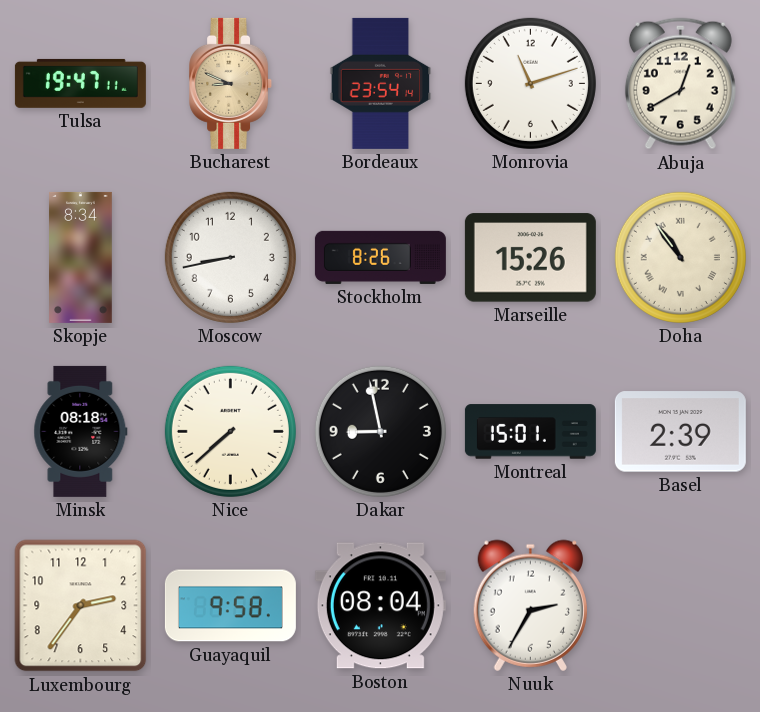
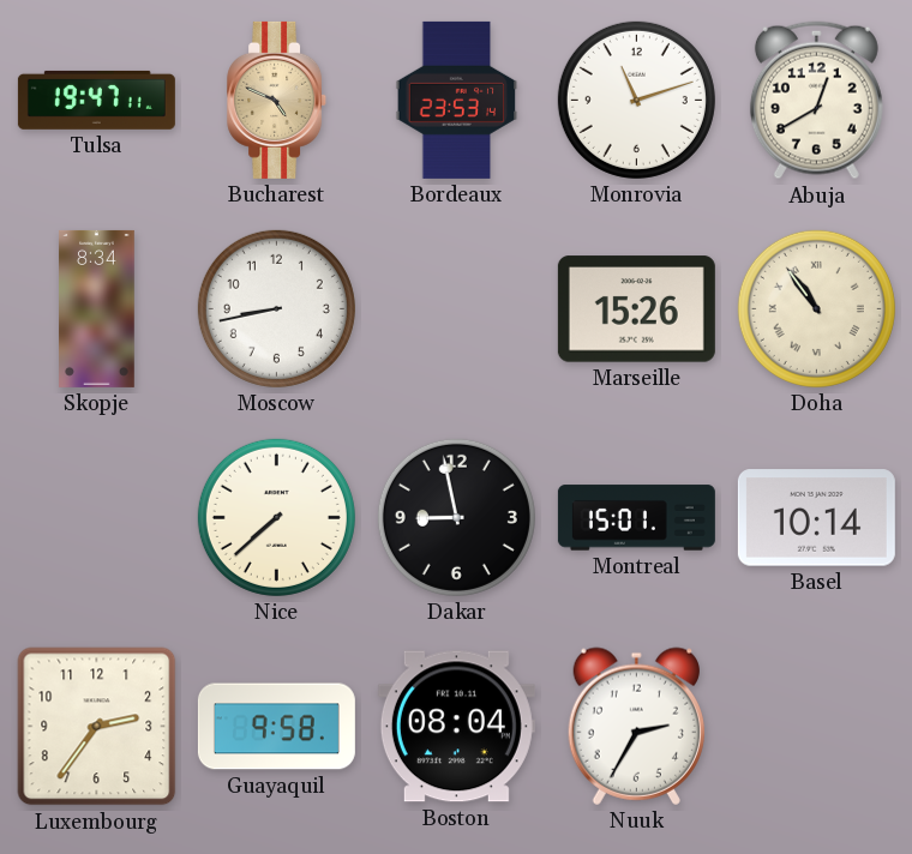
Bucharest: 8:49 -> 4:49
Bordeaux: 23:54 -> 23:53
Stockholm: 8:26 -> none
Minsk: 08:18 -> none
Basel: 2:39 -> 10:14
